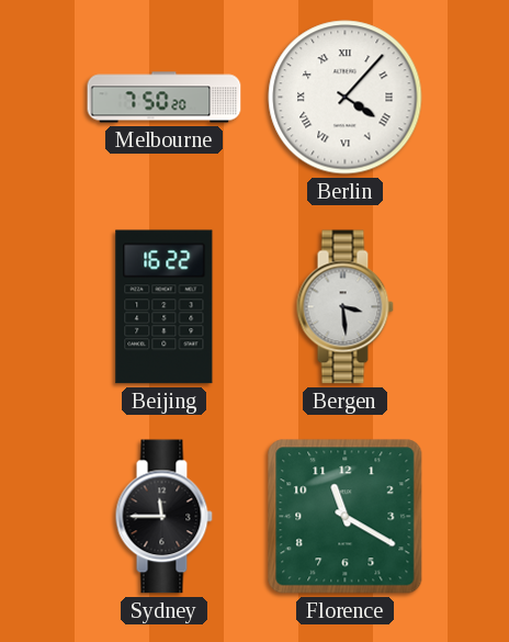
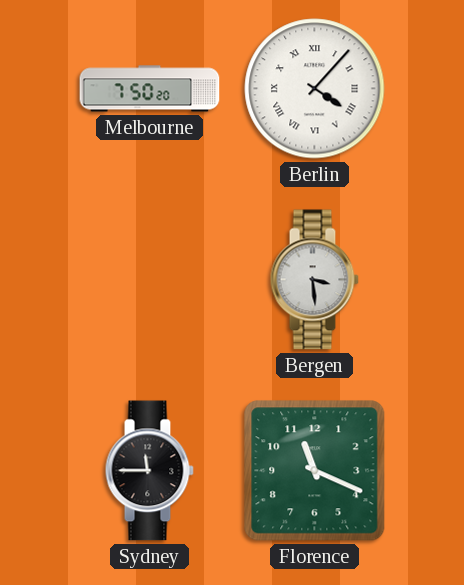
Beijing: 16:22 -> none
Florence: 11:20 -> 11:19
